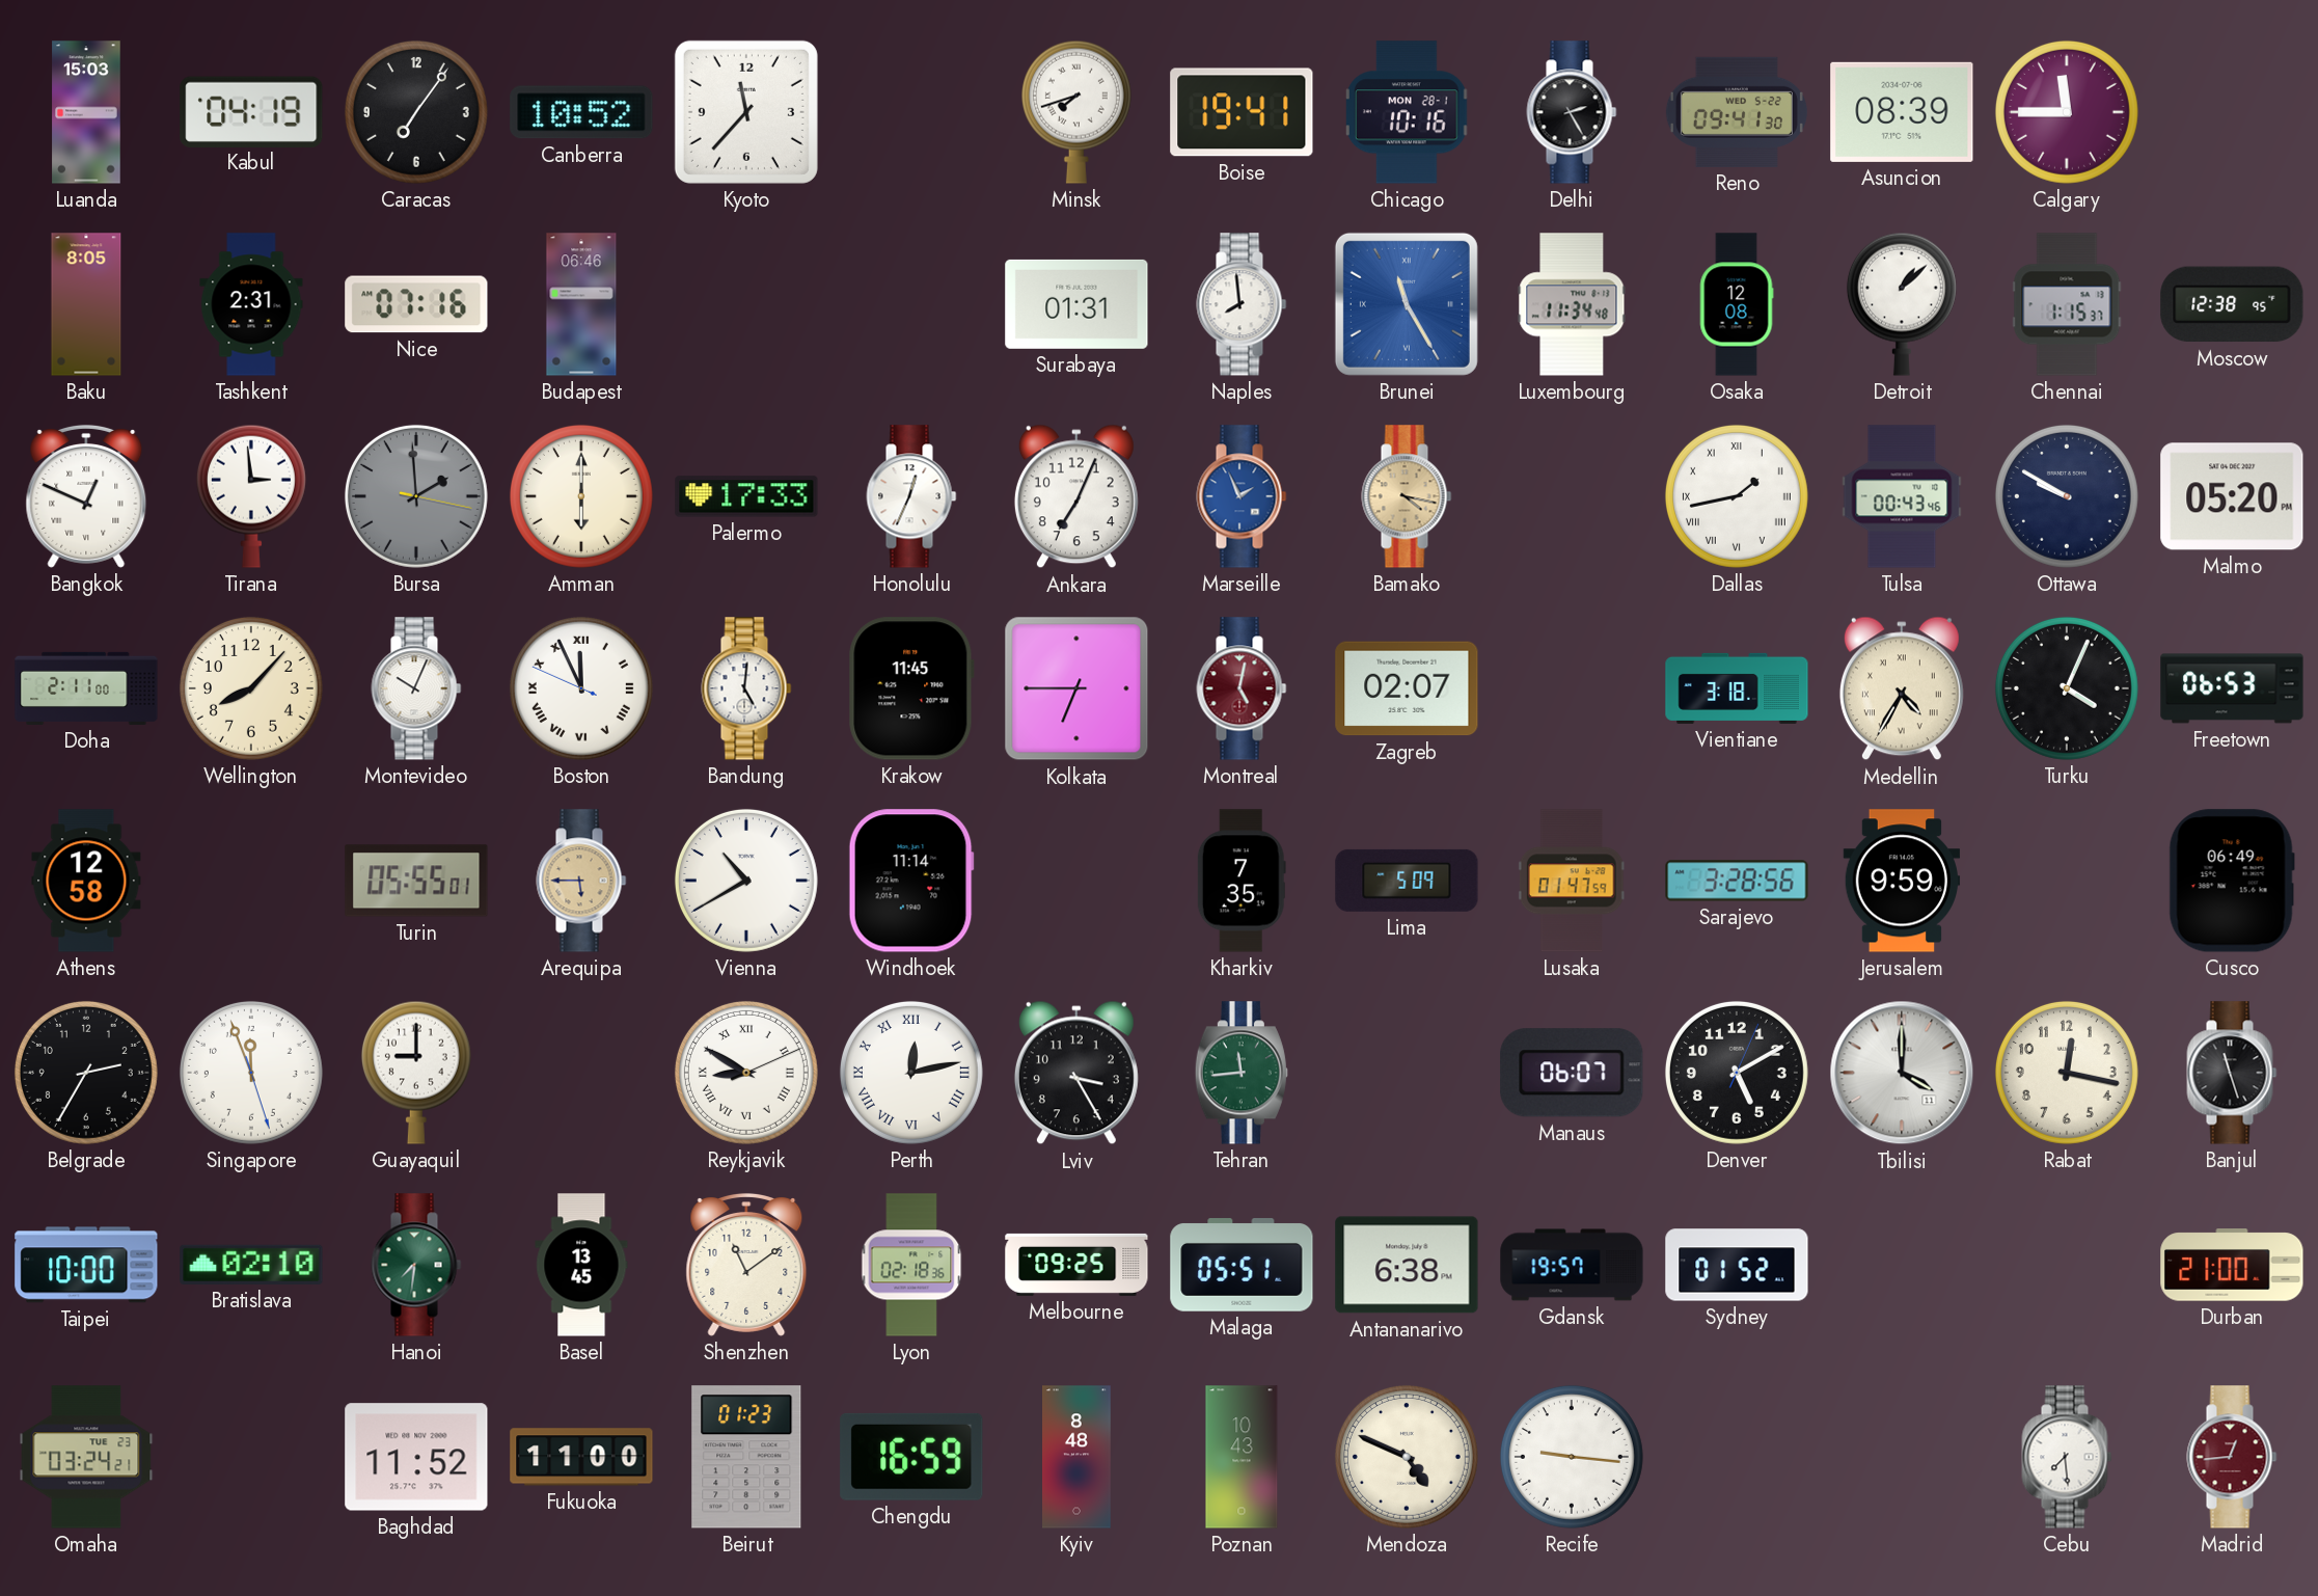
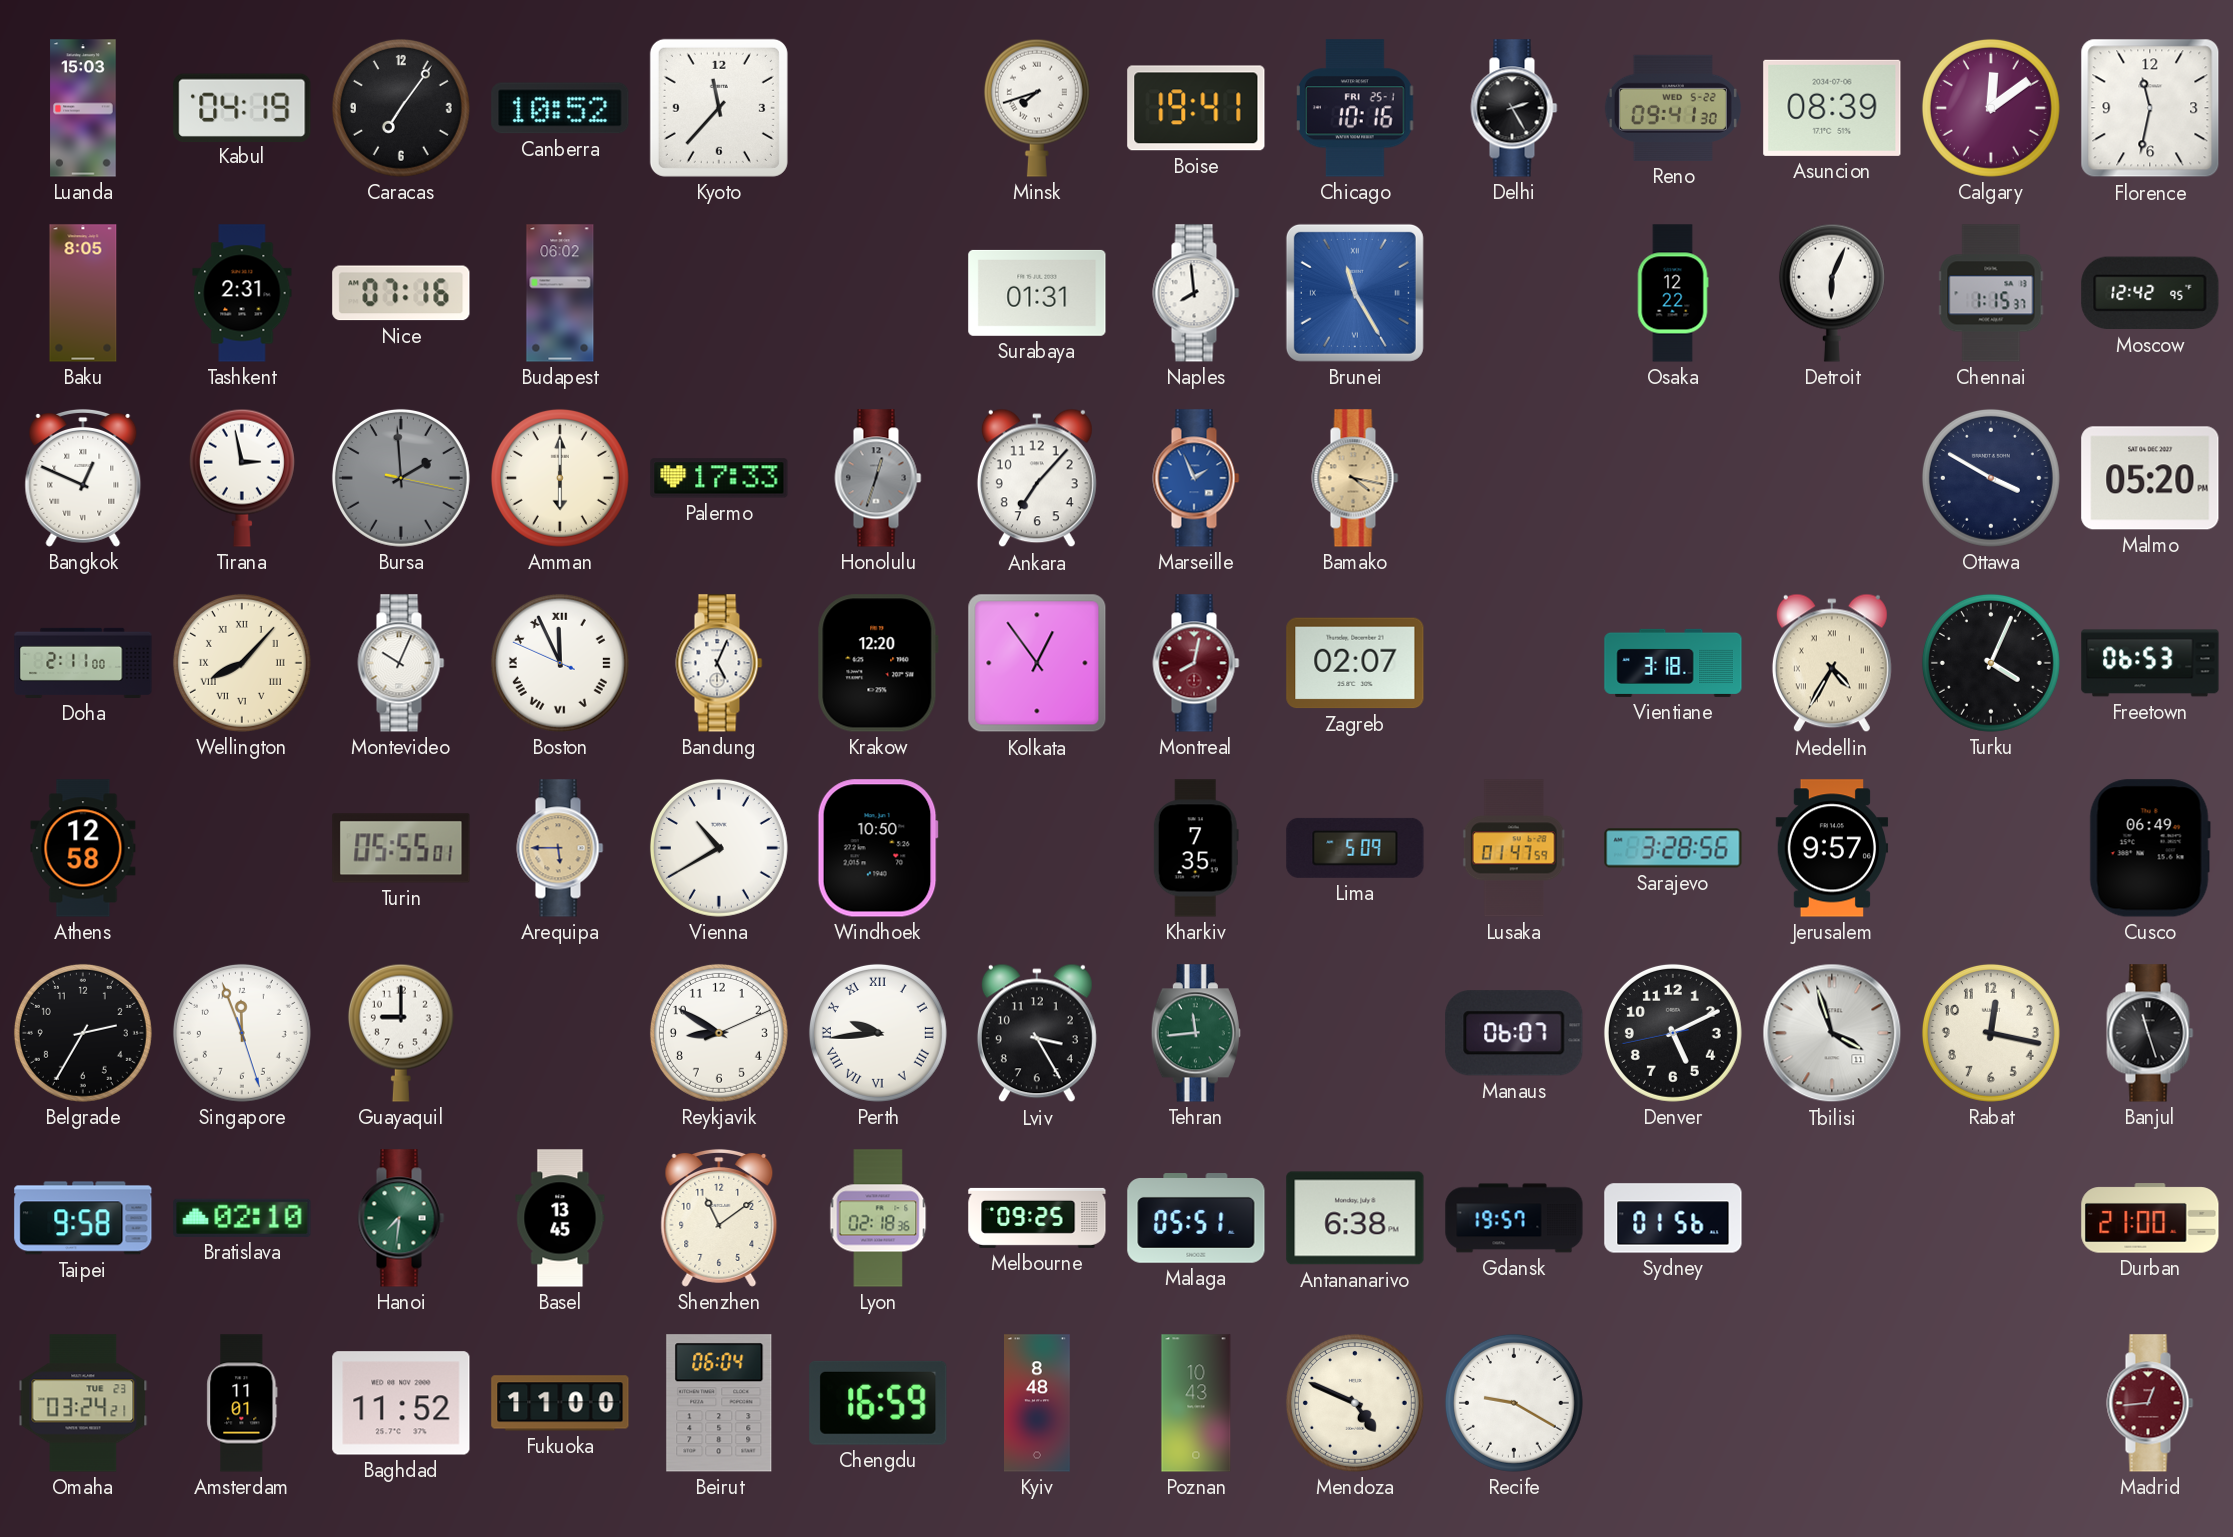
Chicago date: MON 28-1 -> FRI 25-1
Calgary: 11:45 -> 12:09
Florence: none -> 11:32
Budapest: 06:46 -> 06:02
Luxembourg: 11:34 -> none
Osaka: 12:08 -> 12:22
Detroit: 1:08 -> 6:04
Moscow: 12:38 -> 12:42
Tirana: 2:59 -> 2:58
Honolulu: 12:34 -> 12:33
Honolulu dial: white -> grey
Ankara: 7:04 -> 7:07
Dallas: 1:43 -> none
Tulsa: 00:43 -> none
Ottawa: 9:50 -> 3:50
Wellington numerals: Arabic -> Roman
Bandung: 5:01 -> 5:04
Krakow: 11:45 -> 12:20
Kolkata: 6:45 -> 12:54
Montreal: 5:02 -> 8:02
Windhoek: 11:14 -> 10:50
Jerusalem: 9:59 -> 9:57
Reykjavik numerals: Roman -> Arabic
Perth: 12:13 -> 9:44
Denver: 5:10:04 -> 5:10:43
Tbilisi: 4:00 -> 3:57
Taipei: 10:00 -> 9:58
Sydney: 01:52 -> 01:56
Amsterdam: none -> 11:01
Beirut: 01:23 -> 06:04
Recife: 9:16 -> 9:20
Cebu: 7:29 -> none
